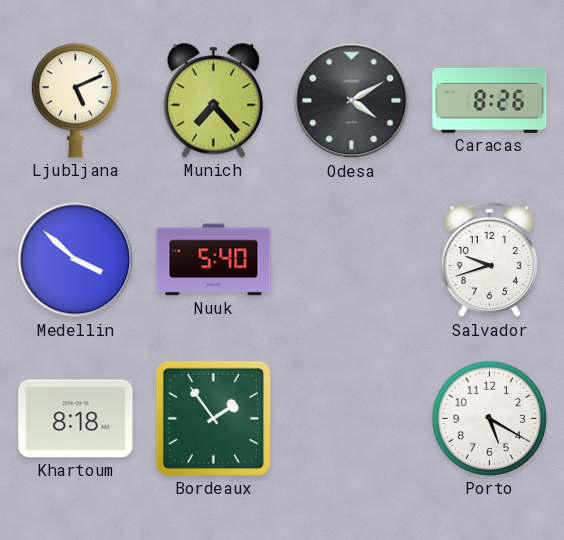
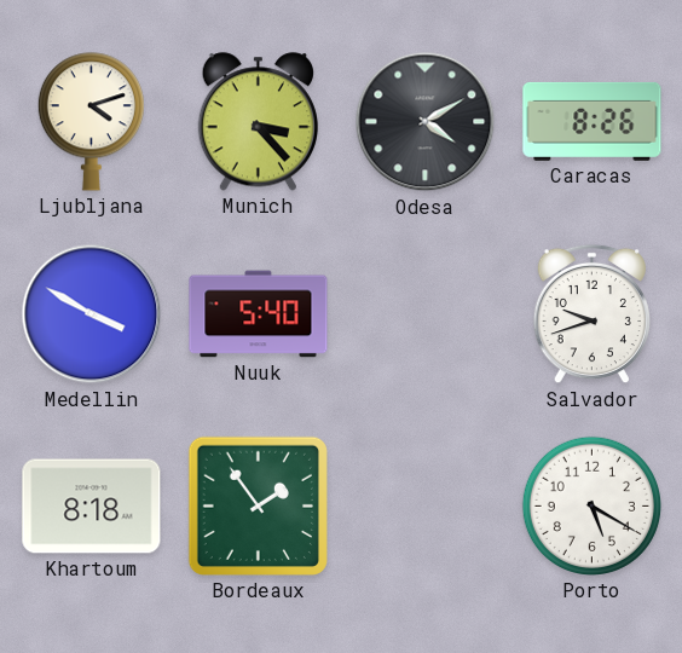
Ljubljana: 5:11 -> 4:12
Munich: 7:23 -> 3:23
Medellin: 3:52 -> 3:50
